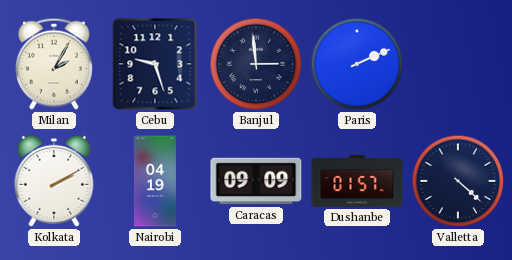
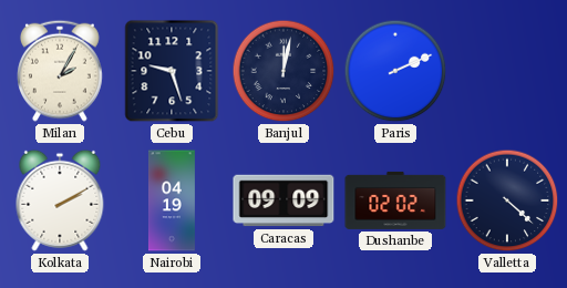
Banjul: 2:59 -> 12:02
Dushanbe: 01:57 -> 02:02
